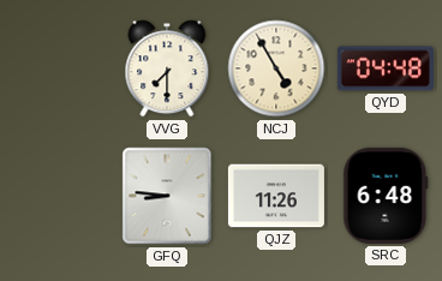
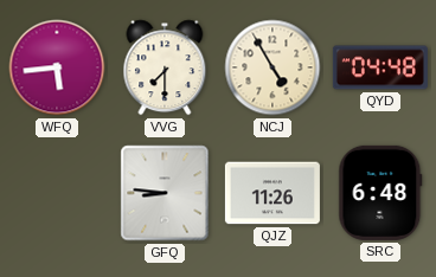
WFQ: none -> 5:44
